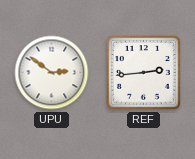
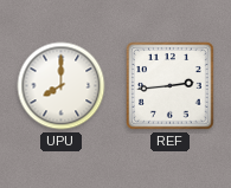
UPU: 2:51 -> 8:00
